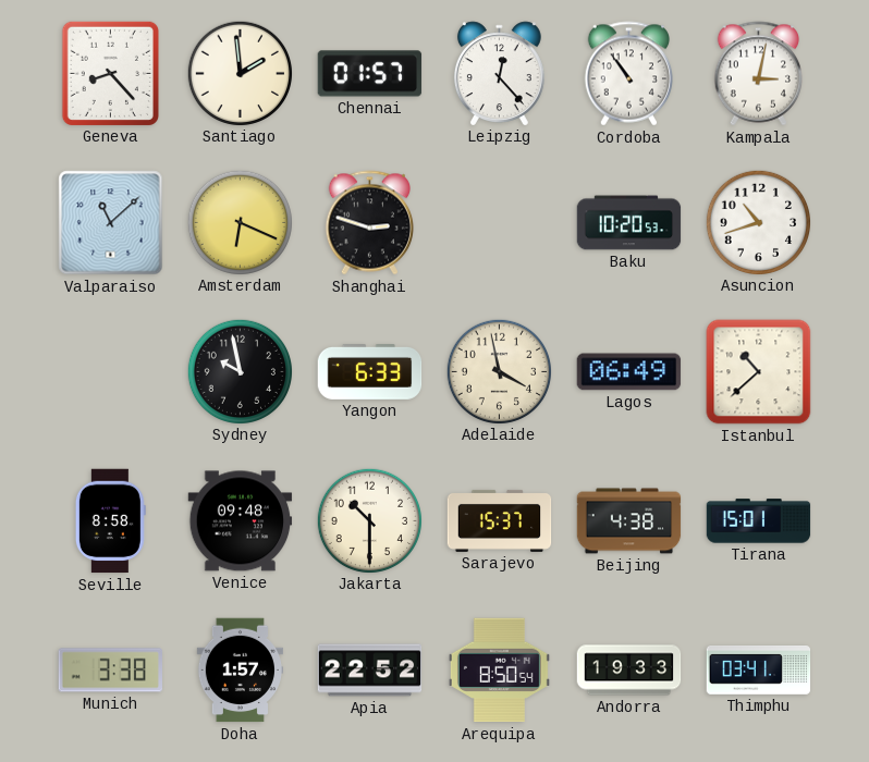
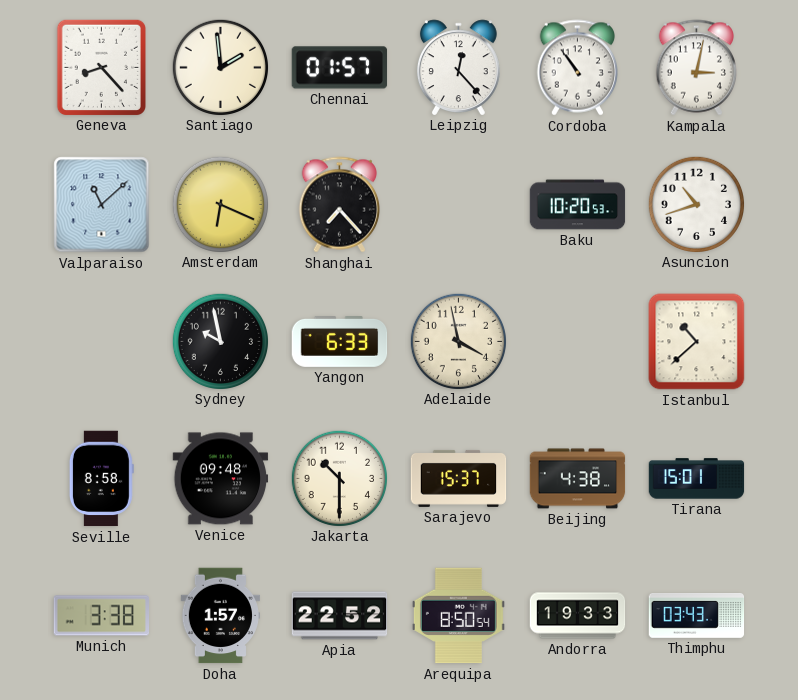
Shanghai: 2:48 -> 7:23
Lagos: 06:49 -> none
Thimphu: 03:41 -> 03:43
